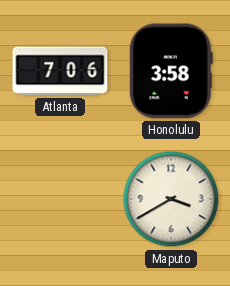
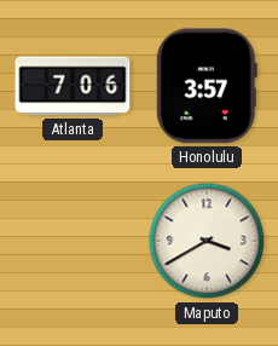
Honolulu: 3:58 -> 3:57
